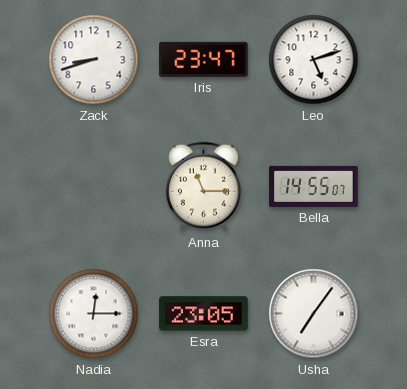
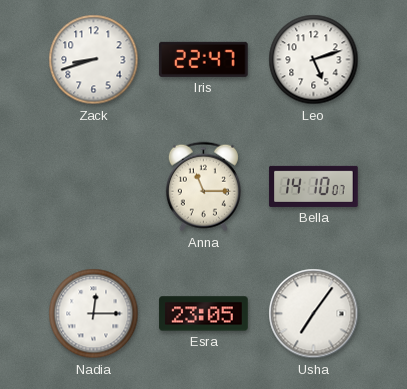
Iris: 23:47 -> 22:47
Bella: 14:55 -> 14:10
